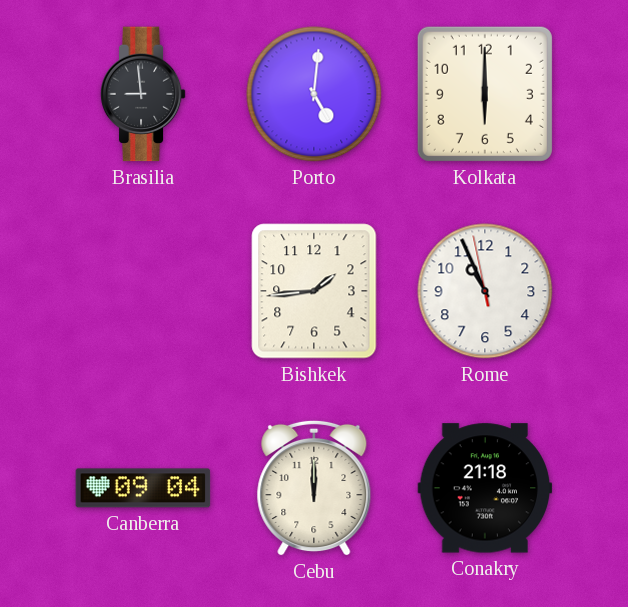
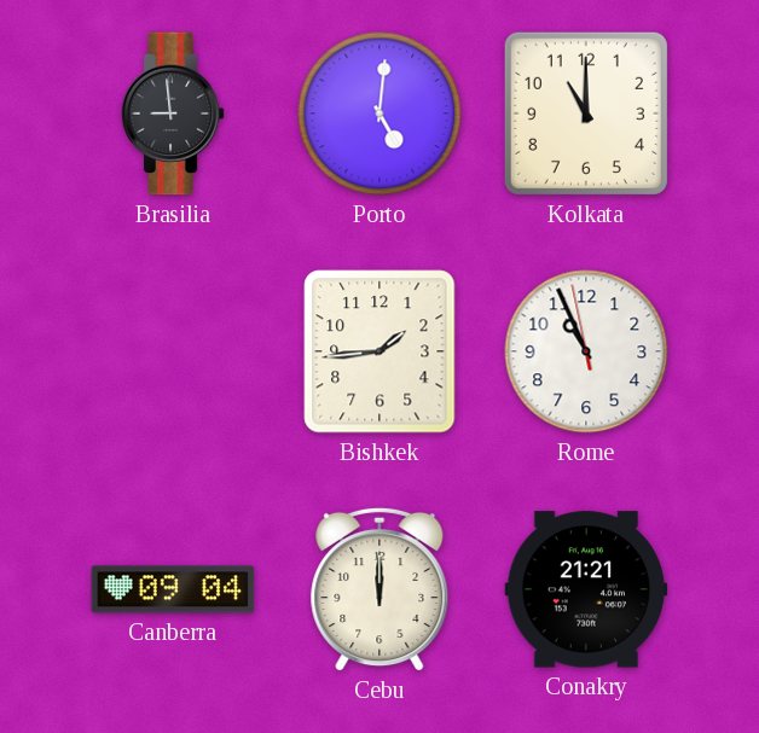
Kolkata: 6:00 -> 11:00
Conakry: 21:18 -> 21:21
